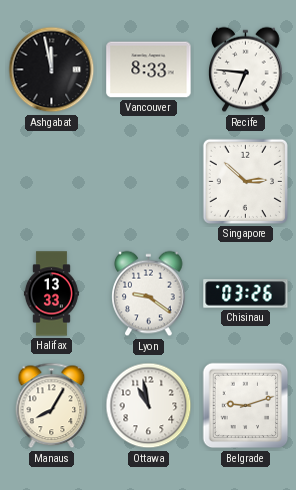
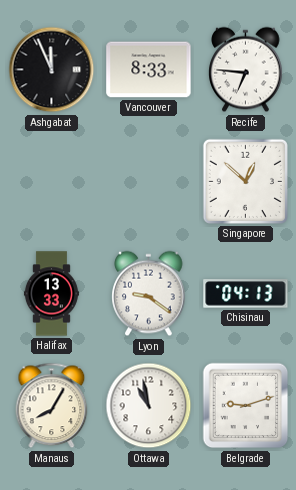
Ashgabat: 11:58 -> 11:56
Singapore: 2:52 -> 12:52
Chisinau: 03:26 -> 04:13
